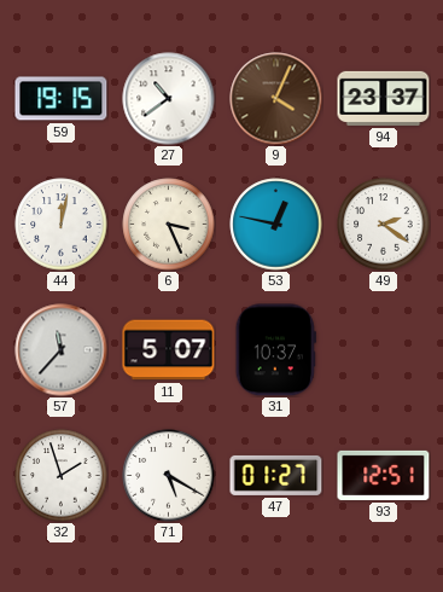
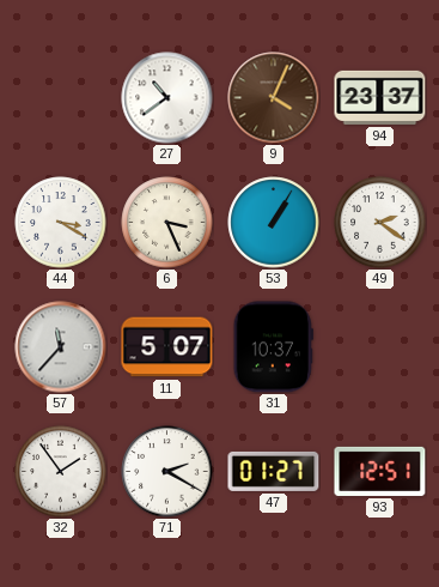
59: 19:15 -> none
44: 12:02 -> 3:20
53: 12:47 -> 1:05
32: 1:57 -> 1:54
71: 5:20 -> 2:20
